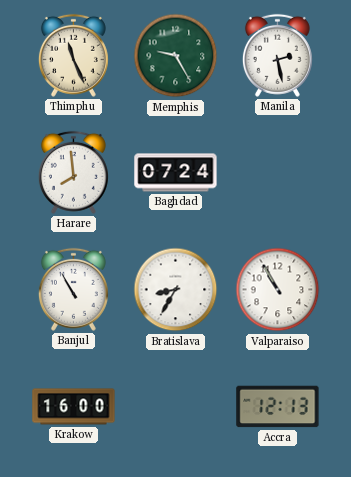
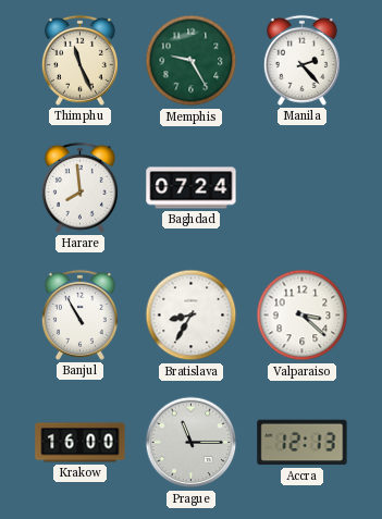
Manila: 2:28 -> 2:23
Valparaiso: 10:55 -> 3:22
Prague: none -> 11:15
